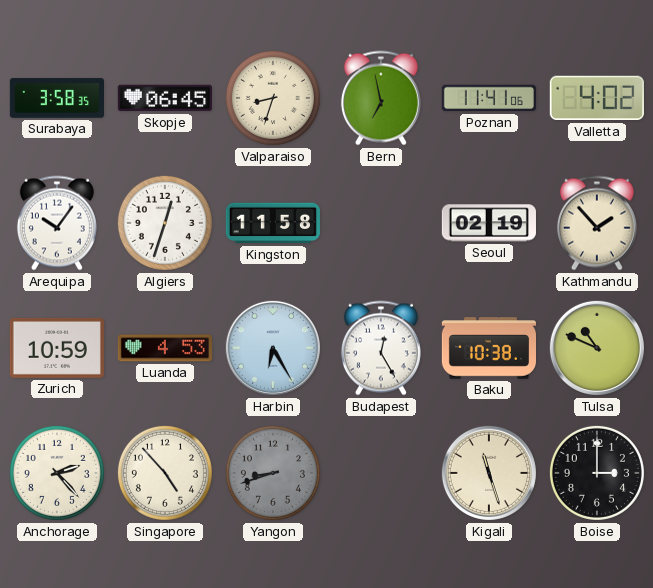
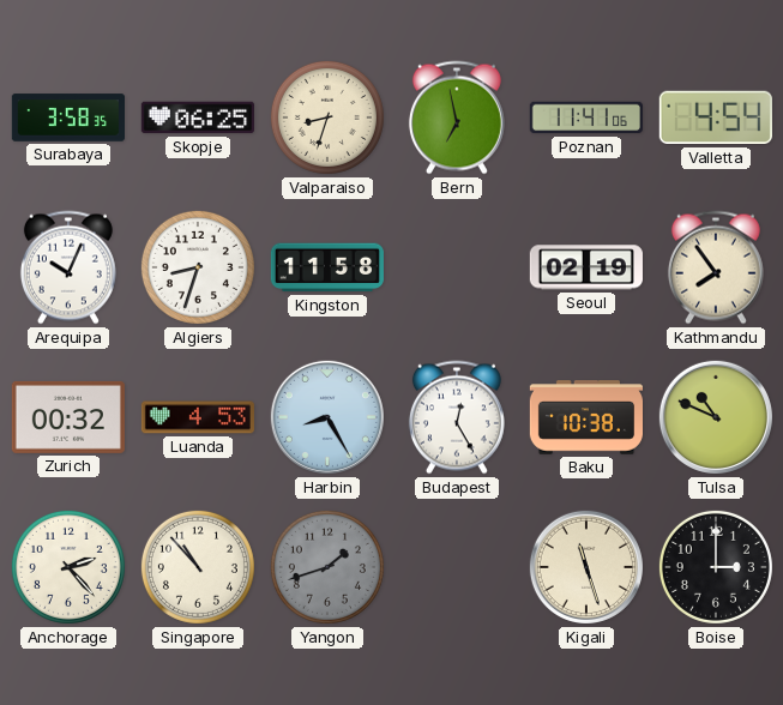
Skopje: 06:45 -> 06:25
Valletta: 4:02 -> 4:54
Arequipa: 10:06 -> 10:04
Algiers: 12:33 -> 8:33
Kathmandu: 1:53 -> 7:54
Zurich: 10:59 -> 00:32
Harbin: 6:25 -> 8:25
Singapore: 4:53 -> 10:53
Yangon: 8:42 -> 1:42
